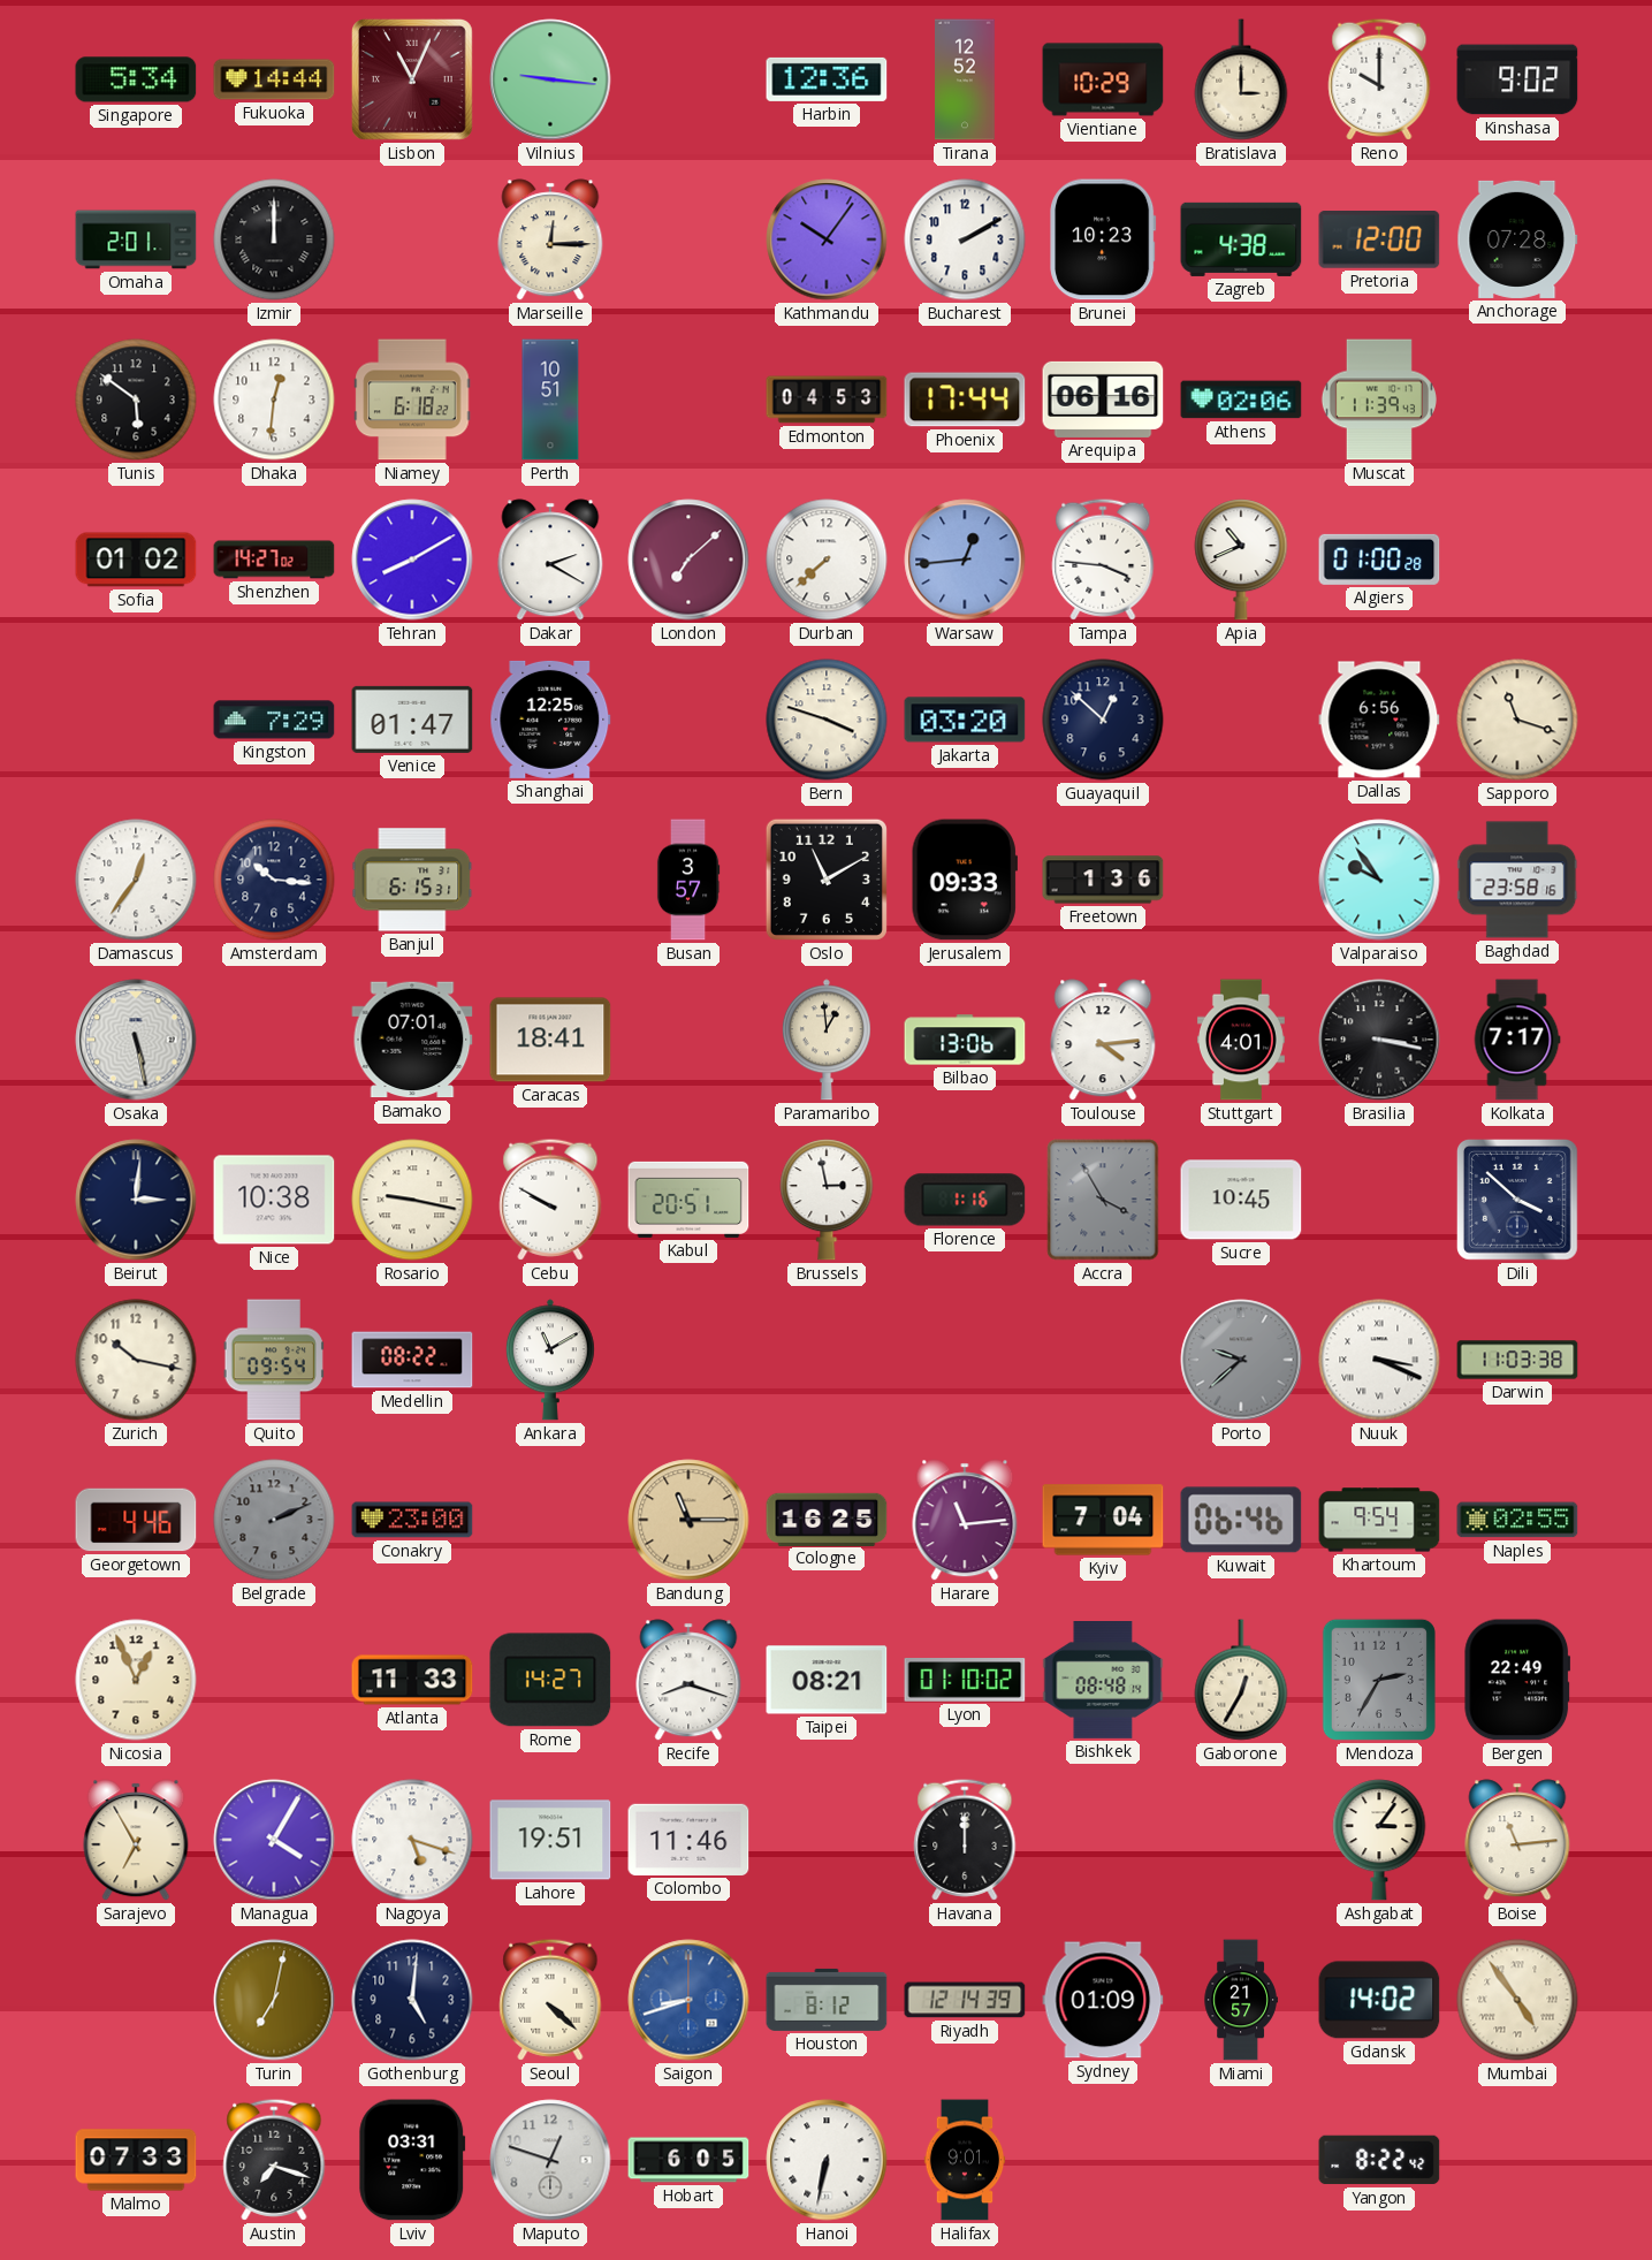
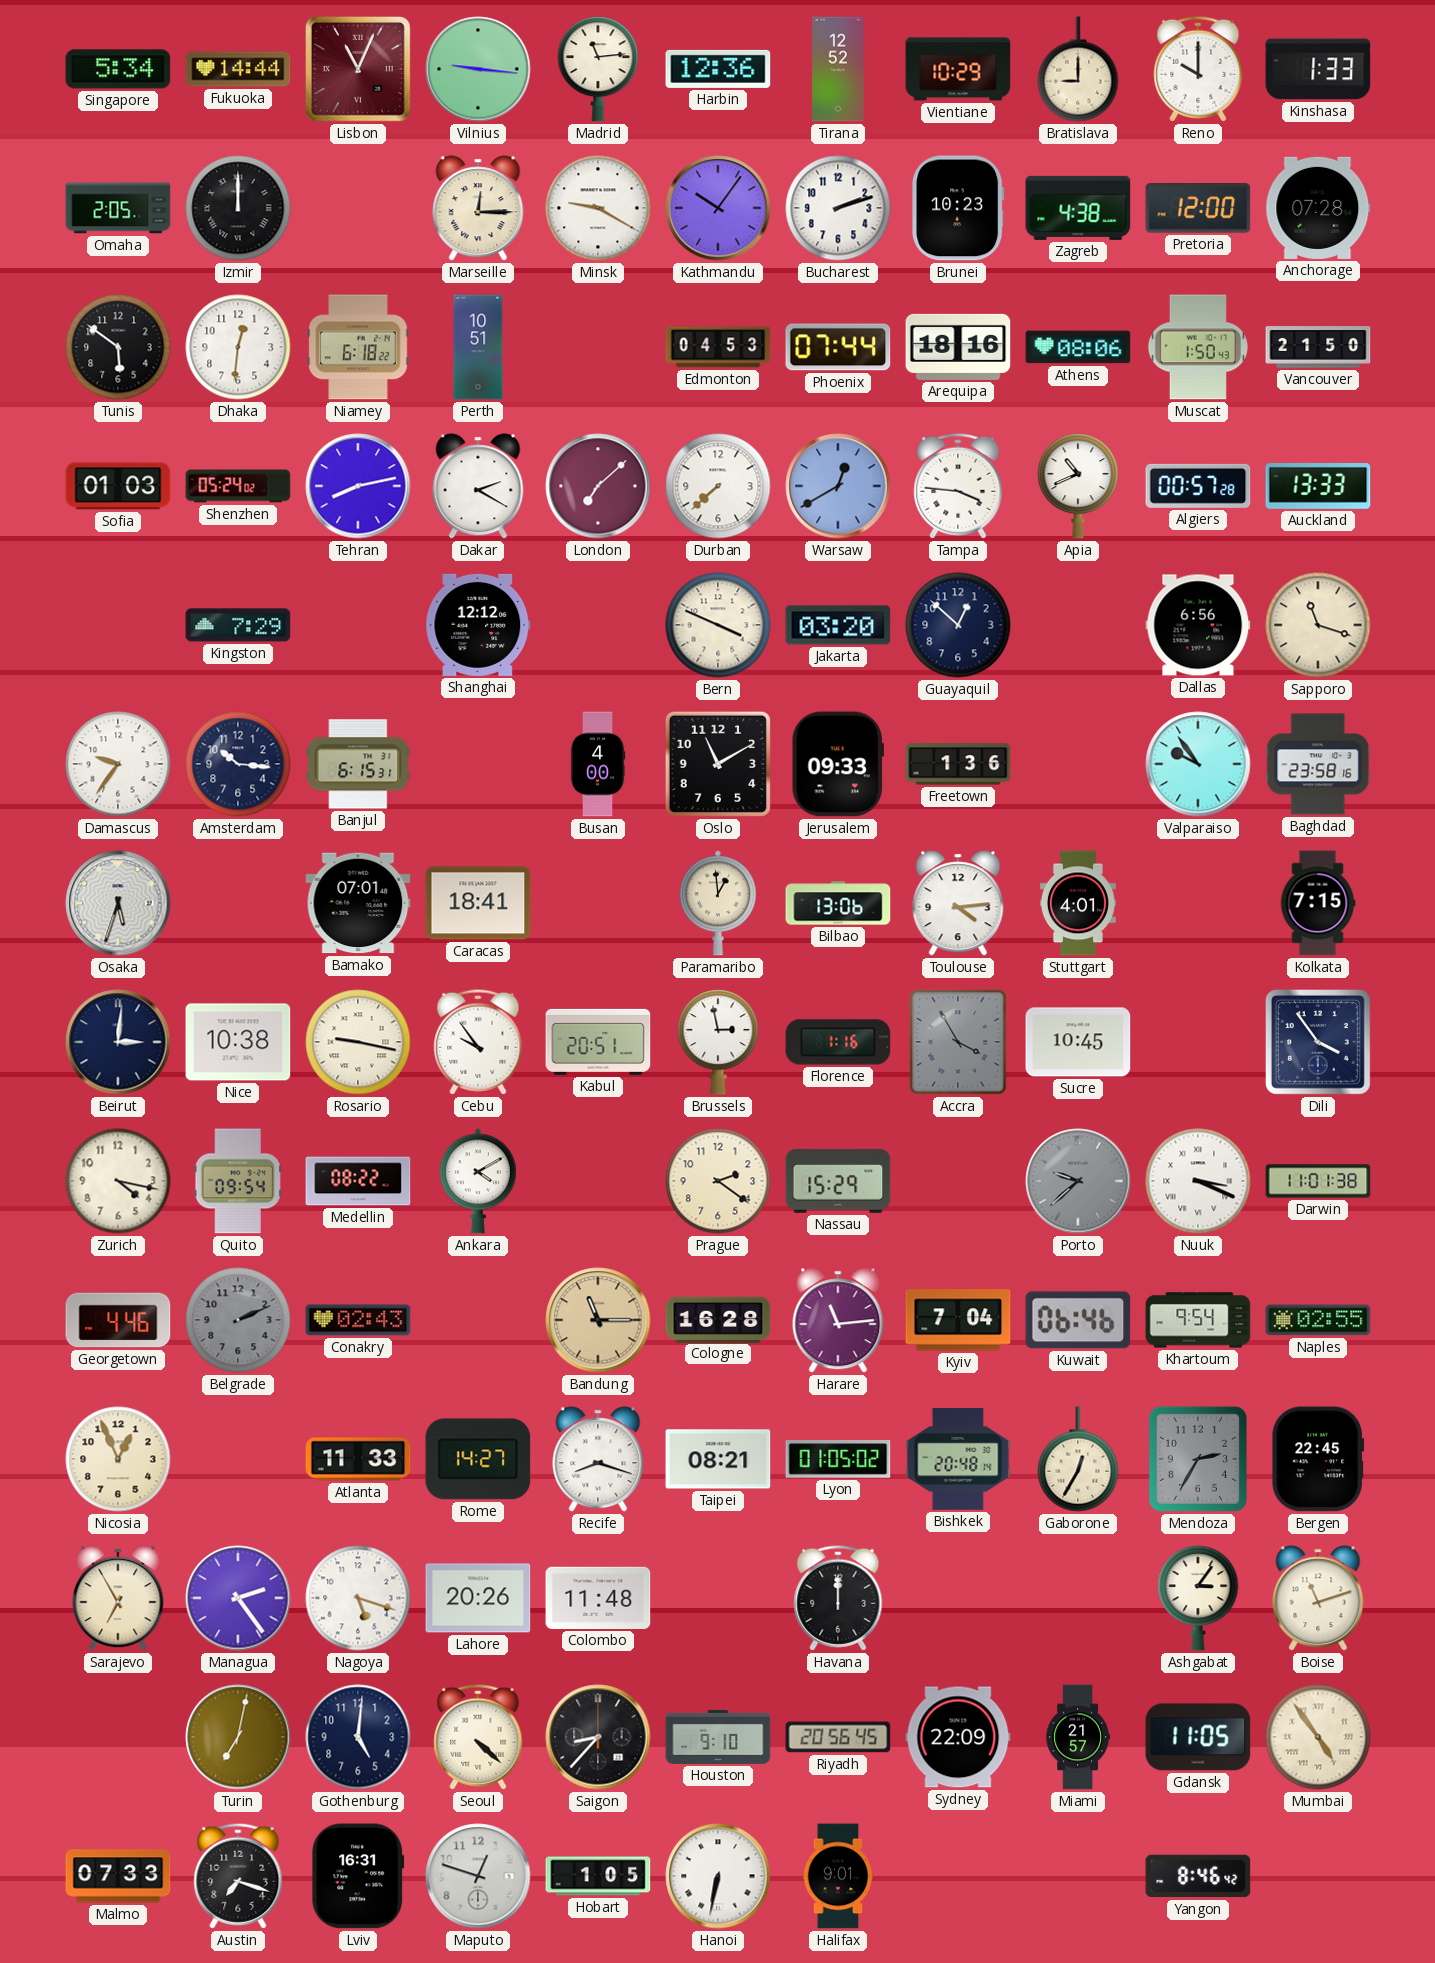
Madrid: none -> 11:14
Bratislava: 3:00 -> 9:00
Kinshasa: 9:02 -> 1:33
Omaha: 2:01 -> 2:05
Minsk: none -> 9:20
Bucharest: 2:10 -> 2:12
Phoenix: 17:44 -> 07:44
Arequipa: 06:16 -> 18:16
Athens: 02:06 -> 08:06
Muscat: 11:39 -> 1:50
Vancouver: none -> 21:50
Sofia: 01:02 -> 01:03
Shenzhen: 14:27 -> 05:24
Tehran: 8:10 -> 8:13
Warsaw: 12:44 -> 12:40
Algiers: 01:00 -> 00:57
Auckland: none -> 13:33
Venice: 01:47 -> none
Shanghai: 12:25 -> 12:12
Bern: 3:48 -> 3:49
Damascus: 12:36 -> 9:36
Busan: 3:57 -> 4:00
Osaka: 5:28 -> 5:33
Brasilia: 3:17 -> none
Kolkata: 7:17 -> 7:15
Cebu: 9:50 -> 9:54
Dili: 3:52 -> 3:54
Zurich: 10:17 -> 4:17
Ankara: 11:10 -> 4:10
Prague: none -> 2:21
Nassau: none -> 15:29
Darwin: 11:03 -> 11:01
Conakry: 23:00 -> 02:43
Cologne: 16:25 -> 16:28
Lyon: 01:10 -> 01:05
Bishkek: 08:48 -> 20:48
Bergen: 22:49 -> 22:45
Managua: 4:05 -> 2:24
Lahore: 19:51 -> 20:26
Colombo: 11:46 -> 11:48
Boise: 11:14 -> 11:12
Saigon: 8:42 -> 8:37
Saigon dial: blue -> black
Houston: 8:12 -> 9:10
Riyadh: 12:14 -> 20:56
Sydney: 01:09 -> 22:09
Gdansk: 14:02 -> 11:05
Lviv: 03:31 -> 16:31
Hobart: 6:05 -> 1:05
Yangon: 8:22 -> 8:46
